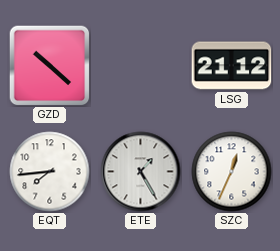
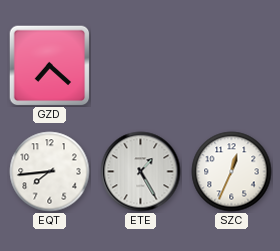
GZD: 10:22 -> 7:22
LSG: 21:12 -> none
